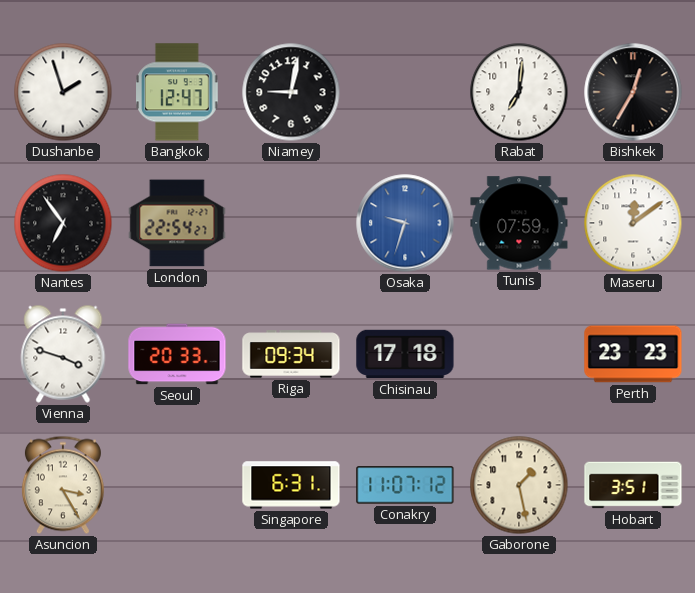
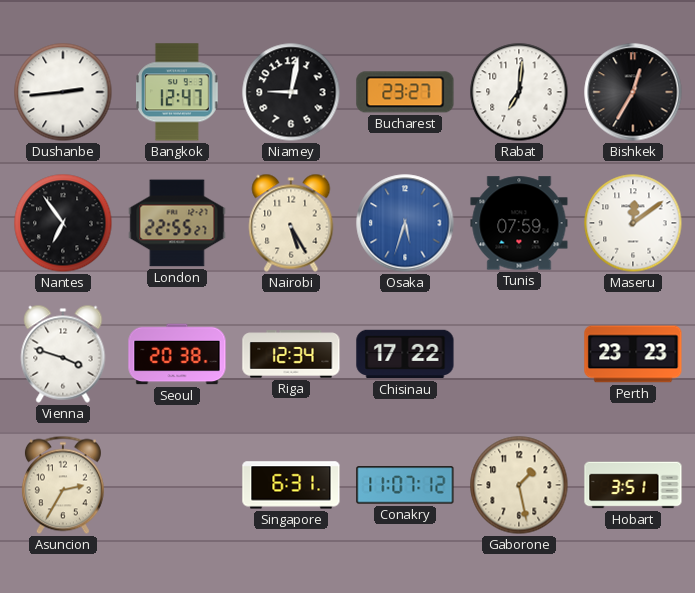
Dushanbe: 1:57 -> 2:44
Bucharest: none -> 23:27
London: 22:54 -> 22:55
Nairobi: none -> 5:25
Osaka: 9:33 -> 5:33
Seoul: 20:33 -> 20:38
Riga: 09:34 -> 12:34
Chisinau: 17:18 -> 17:22
Asuncion: 3:25 -> 2:35
